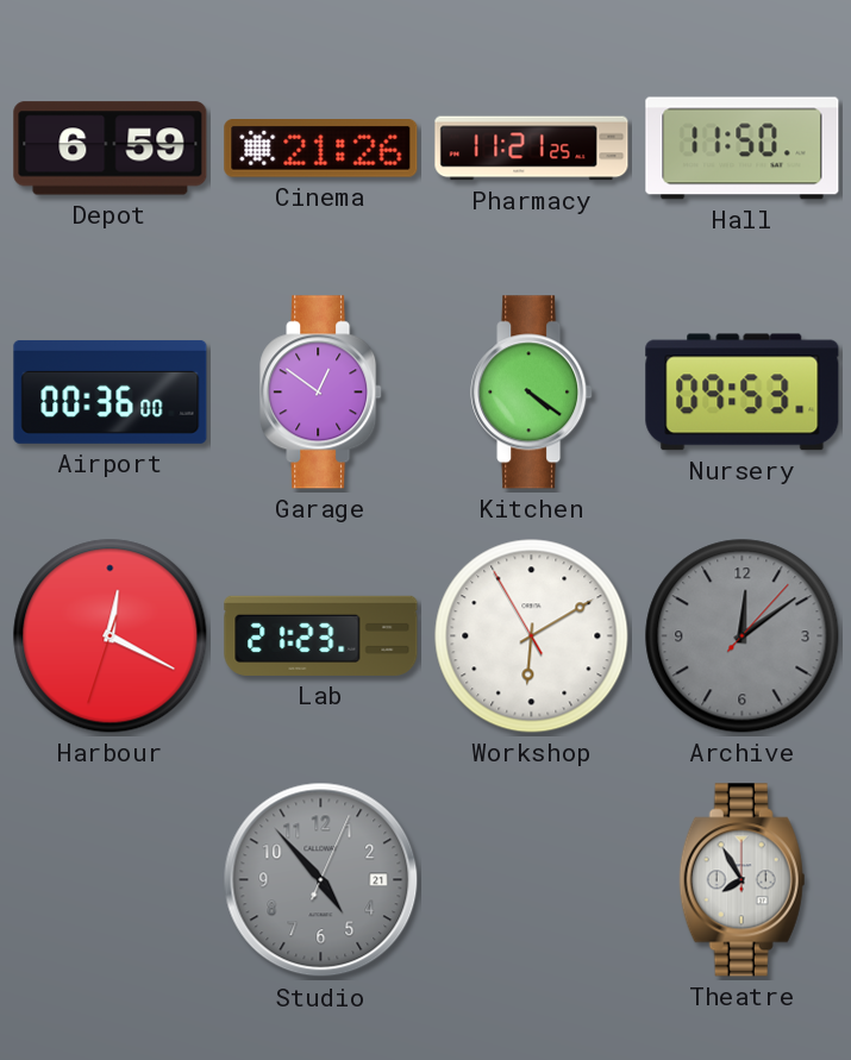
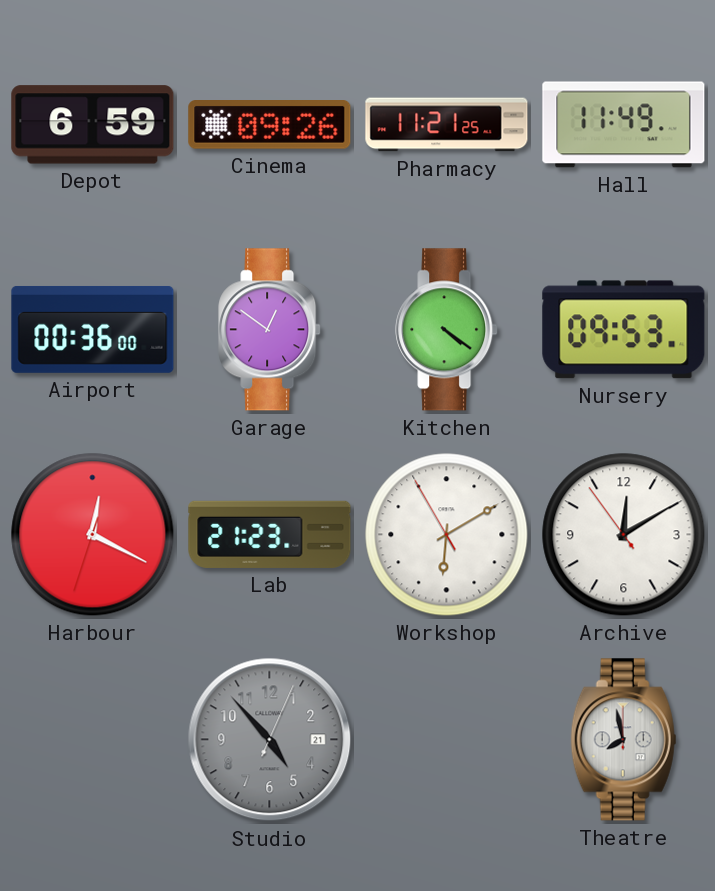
Cinema: 21:26 -> 09:26
Hall: 11:50 -> 11:49
Archive: 12:09:07 -> 12:09:54
Archive dial: grey -> white
Theatre: 7:55 -> 7:58
